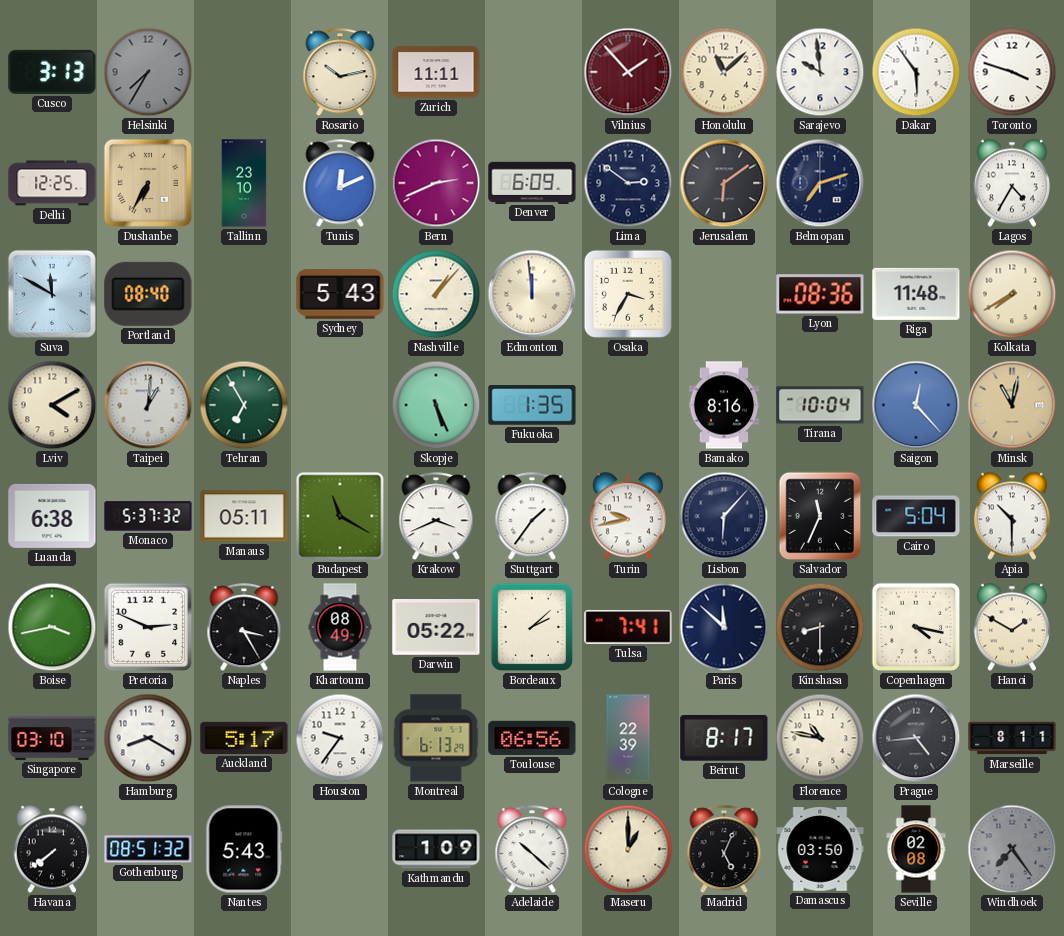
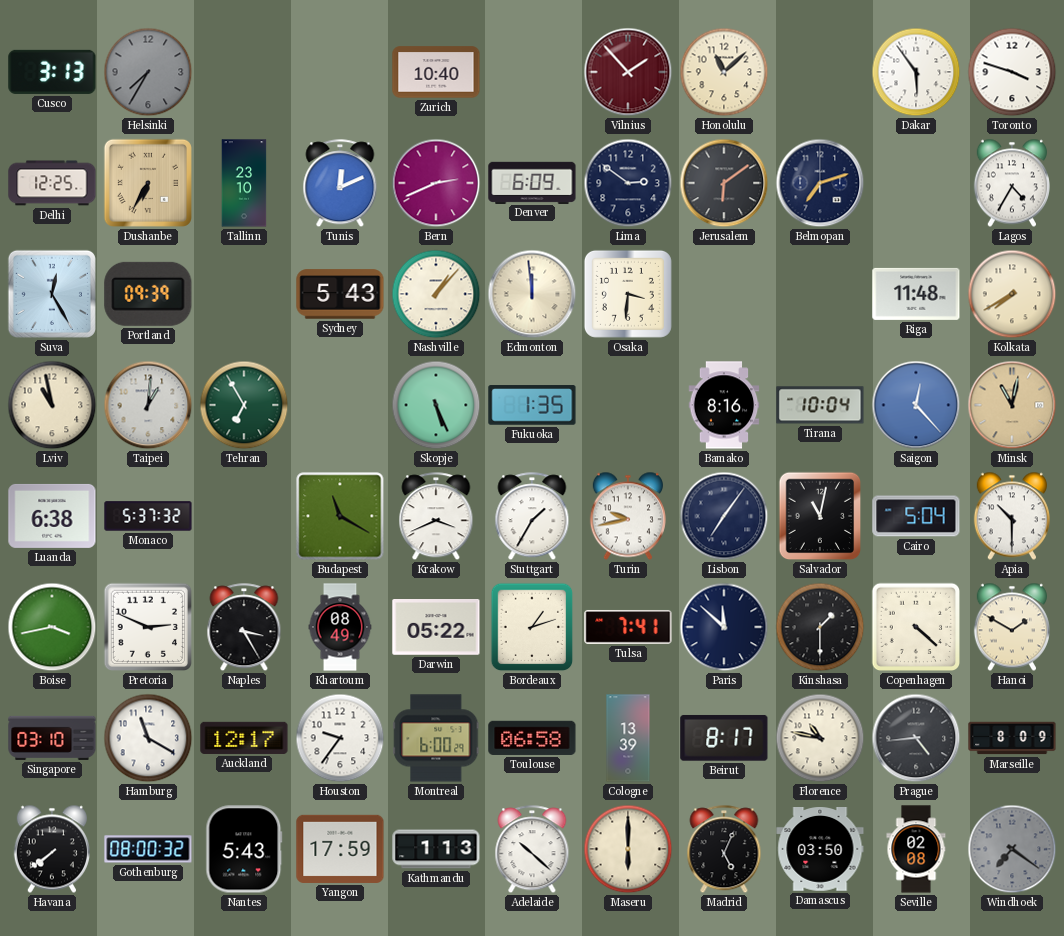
Rosario: 10:13 -> none
Zurich: 11:11 -> 10:40
Sarajevo: 9:59 -> none
Suva: 11:50 -> 12:25
Portland: 08:40 -> 09:39
Osaka: 3:35 -> 3:31
Lyon: 08:36 -> none
Lviv: 4:10 -> 10:58
Manaus: 05:11 -> none
Stuttgart: 1:36 -> 1:35
Lisbon: 6:07 -> 7:06
Salvador: 11:34 -> 11:02
Bordeaux: 2:08 -> 1:12
Kinshasa: 8:30 -> 1:30
Copenhagen: 4:17 -> 4:22
Hamburg: 8:20 -> 11:20
Auckland: 5:17 -> 12:17
Montreal: 6:13 -> 6:00
Toulouse: 06:56 -> 06:58
Cologne: 22:39 -> 13:39
Marseille: 8:11 -> 8:09
Gothenburg: 08:51 -> 08:00
Yangon: none -> 17:59
Kathmandu: 1:09 -> 1:13
Maseru: 1:00 -> 6:00
Windhoek: 7:24 -> 7:21
